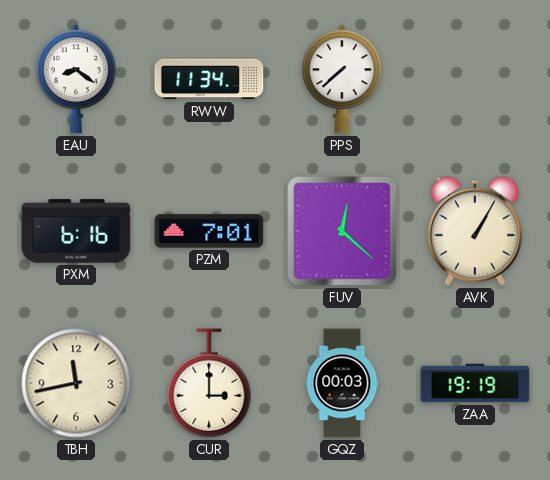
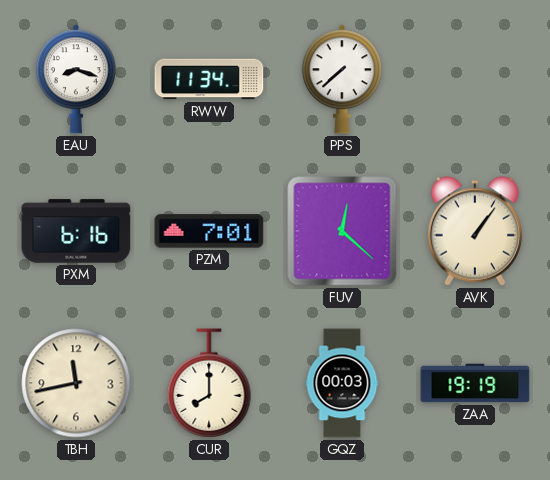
EAU: 8:21 -> 8:18
AVK: 1:05 -> 1:06
CUR: 3:00 -> 8:00
